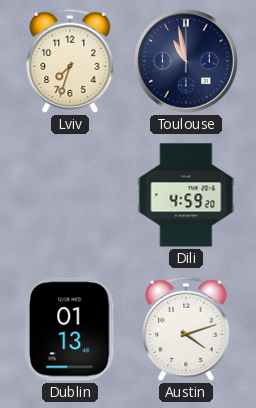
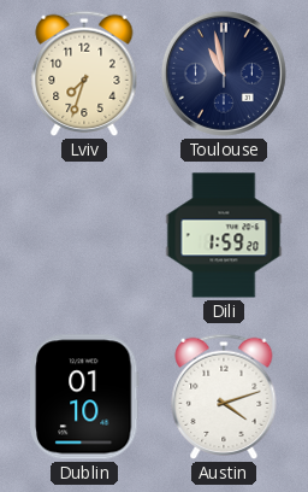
Dili: 4:59 -> 1:59
Dublin: 01:13 -> 01:10
